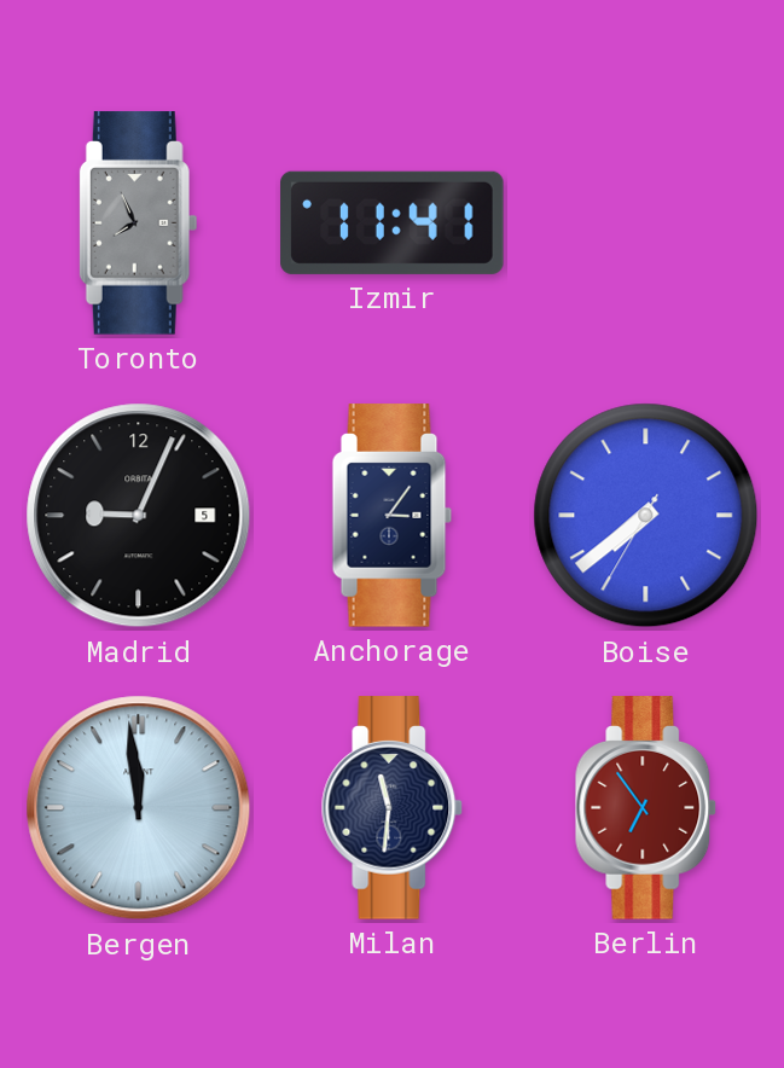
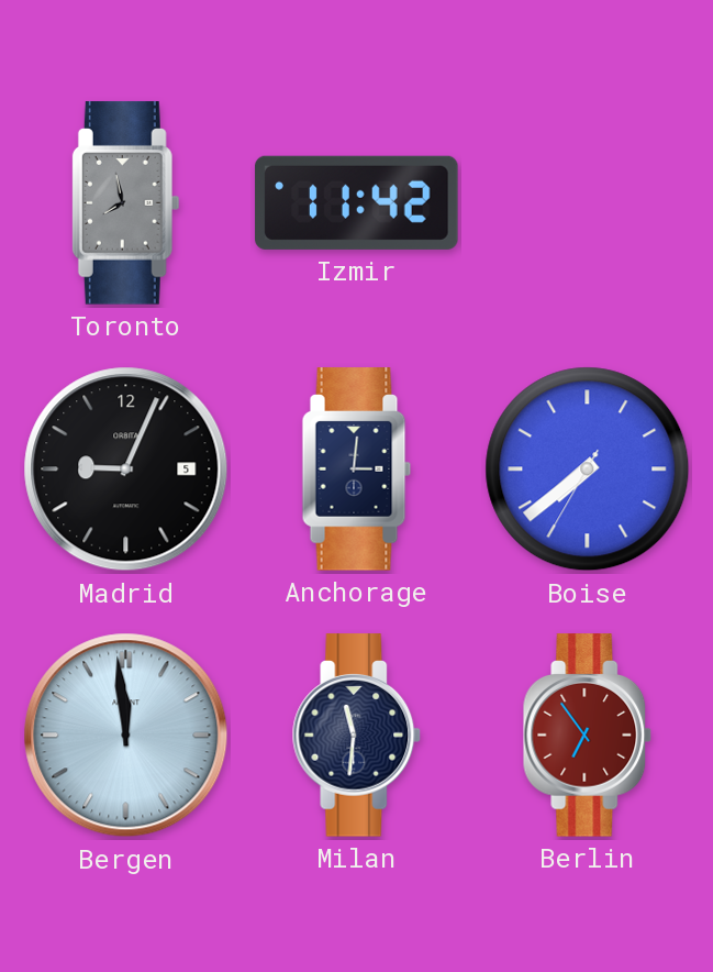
Toronto: 7:56 -> 7:58
Izmir: 11:41 -> 11:42
Anchorage: 3:06 -> 3:01
